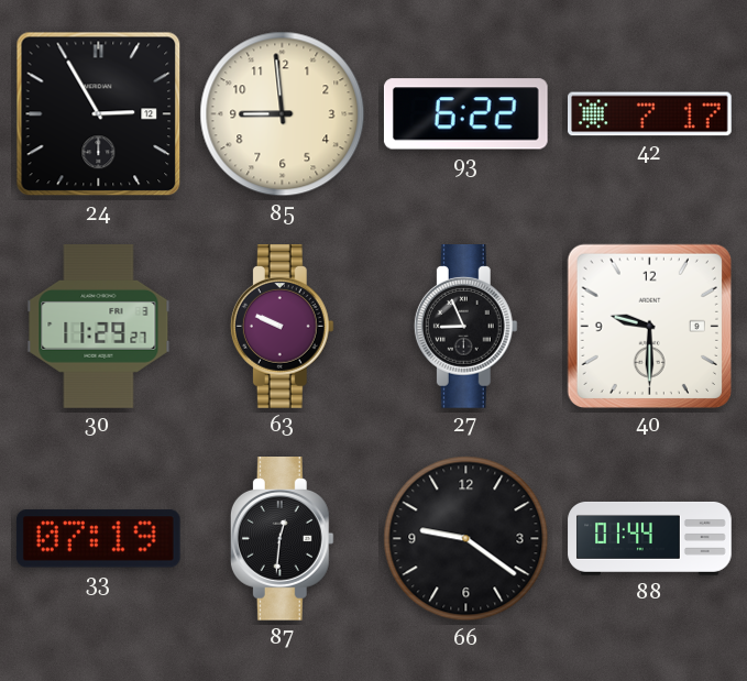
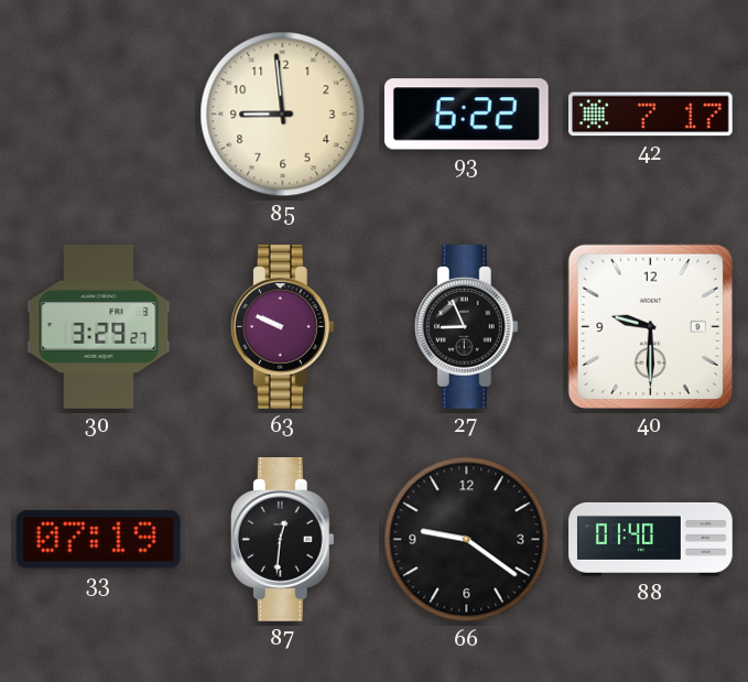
24: 2:55 -> none
30: 11:29 -> 3:29
88: 01:44 -> 01:40
